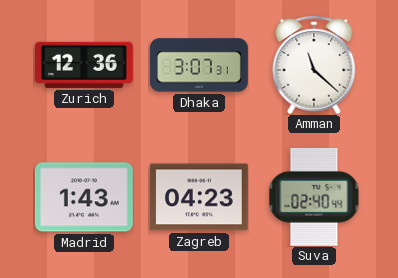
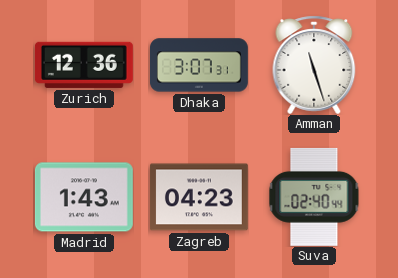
Amman: 11:22 -> 11:27
